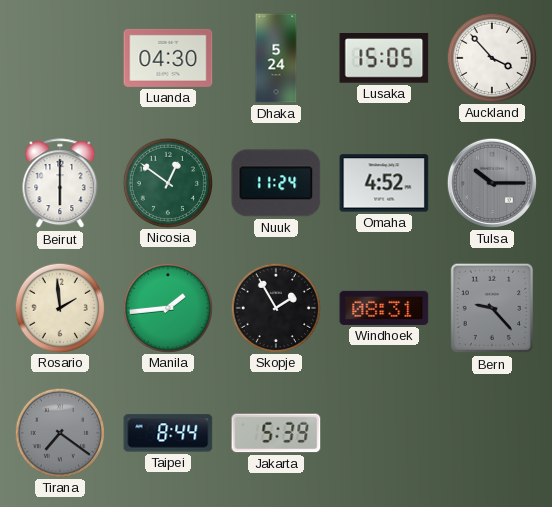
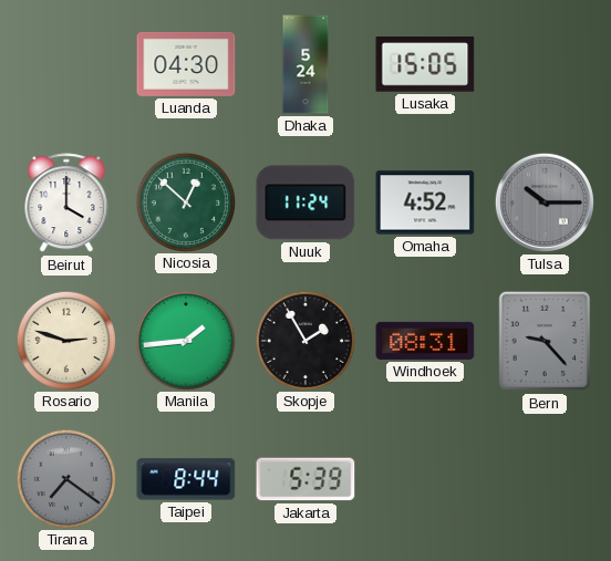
Auckland: 3:53 -> none
Beirut: 6:00 -> 4:00
Nicosia: 12:51 -> 12:52
Rosario: 1:59 -> 2:48
